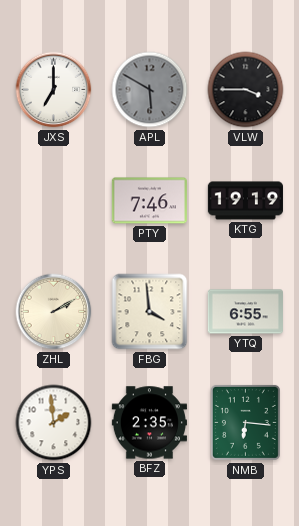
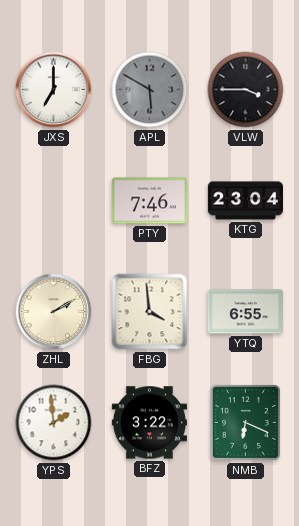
KTG: 19:19 -> 23:04
BFZ: 2:35 -> 3:22
NMB: 6:16 -> 6:19
